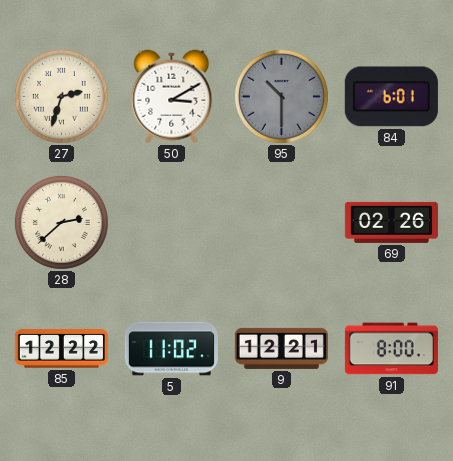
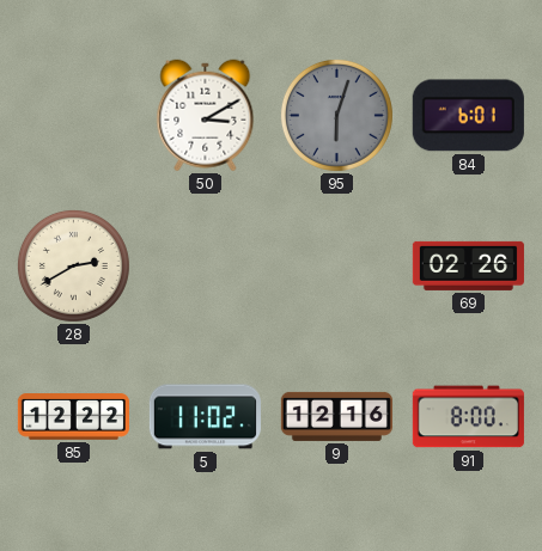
27: 2:33 -> none
95: 10:30 -> 6:03
28: 2:38 -> 2:40
9: 12:21 -> 12:16
